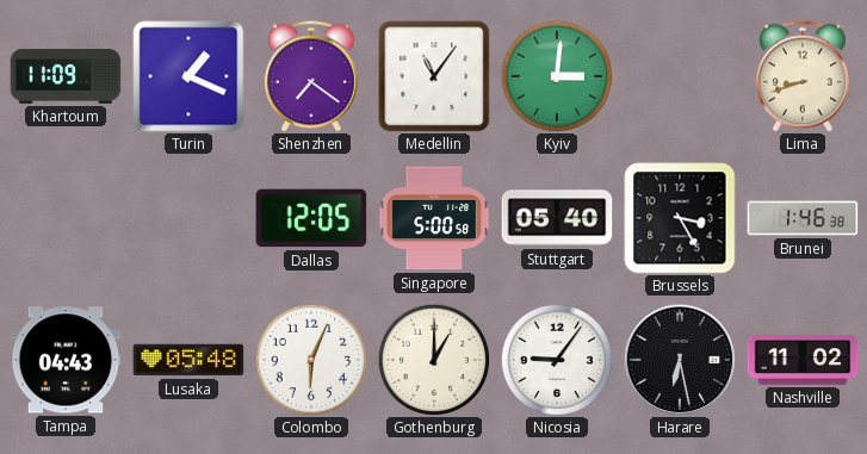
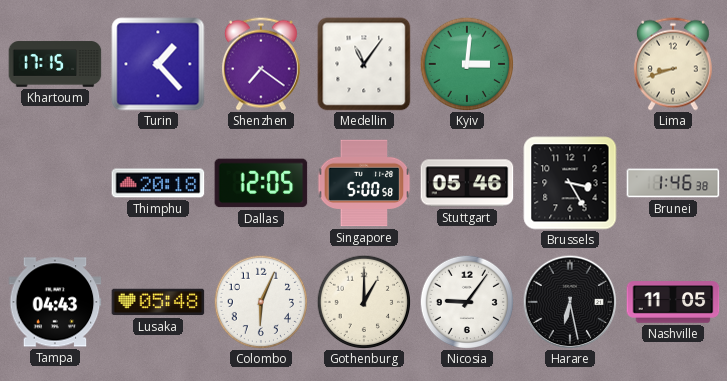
Khartoum: 11:09 -> 17:15
Turin: 1:19 -> 1:23
Thimphu: none -> 20:18
Stuttgart: 05:40 -> 05:46
Nashville: 11:02 -> 11:05
